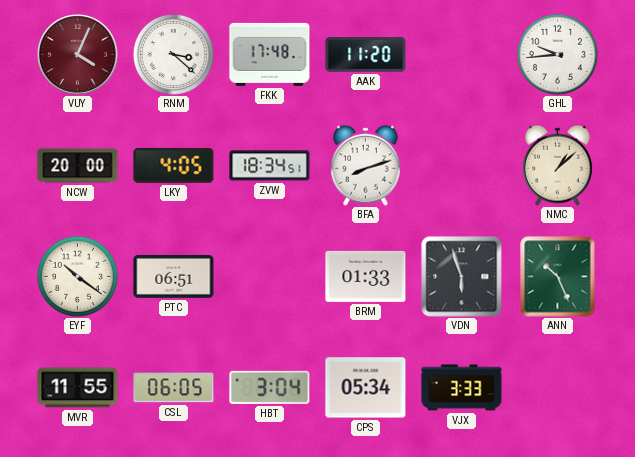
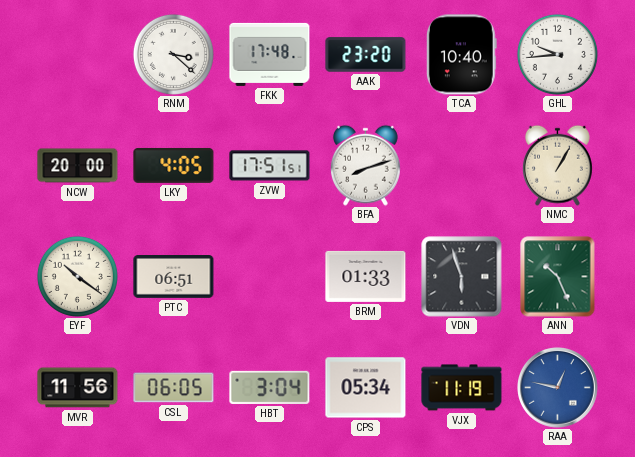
VUY: 4:04 -> none
AAK: 11:20 -> 23:20
TCA: none -> 10:40
ZVW: 18:34 -> 17:51
NMC: 1:08 -> 1:05
MVR: 11:55 -> 11:56
VJX: 3:33 -> 11:19
RAA: none -> 12:47
